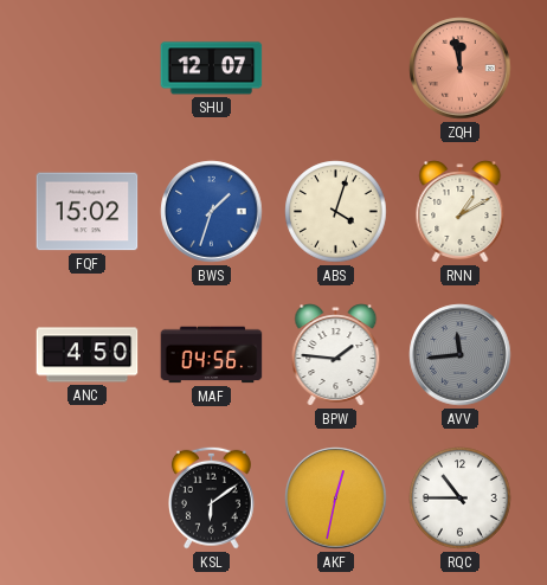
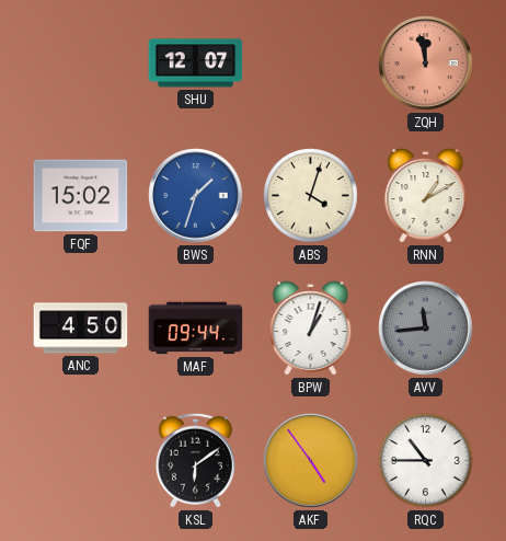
MAF: 04:56 -> 09:44
BPW: 1:46 -> 1:03
AKF: 12:32 -> 4:54
